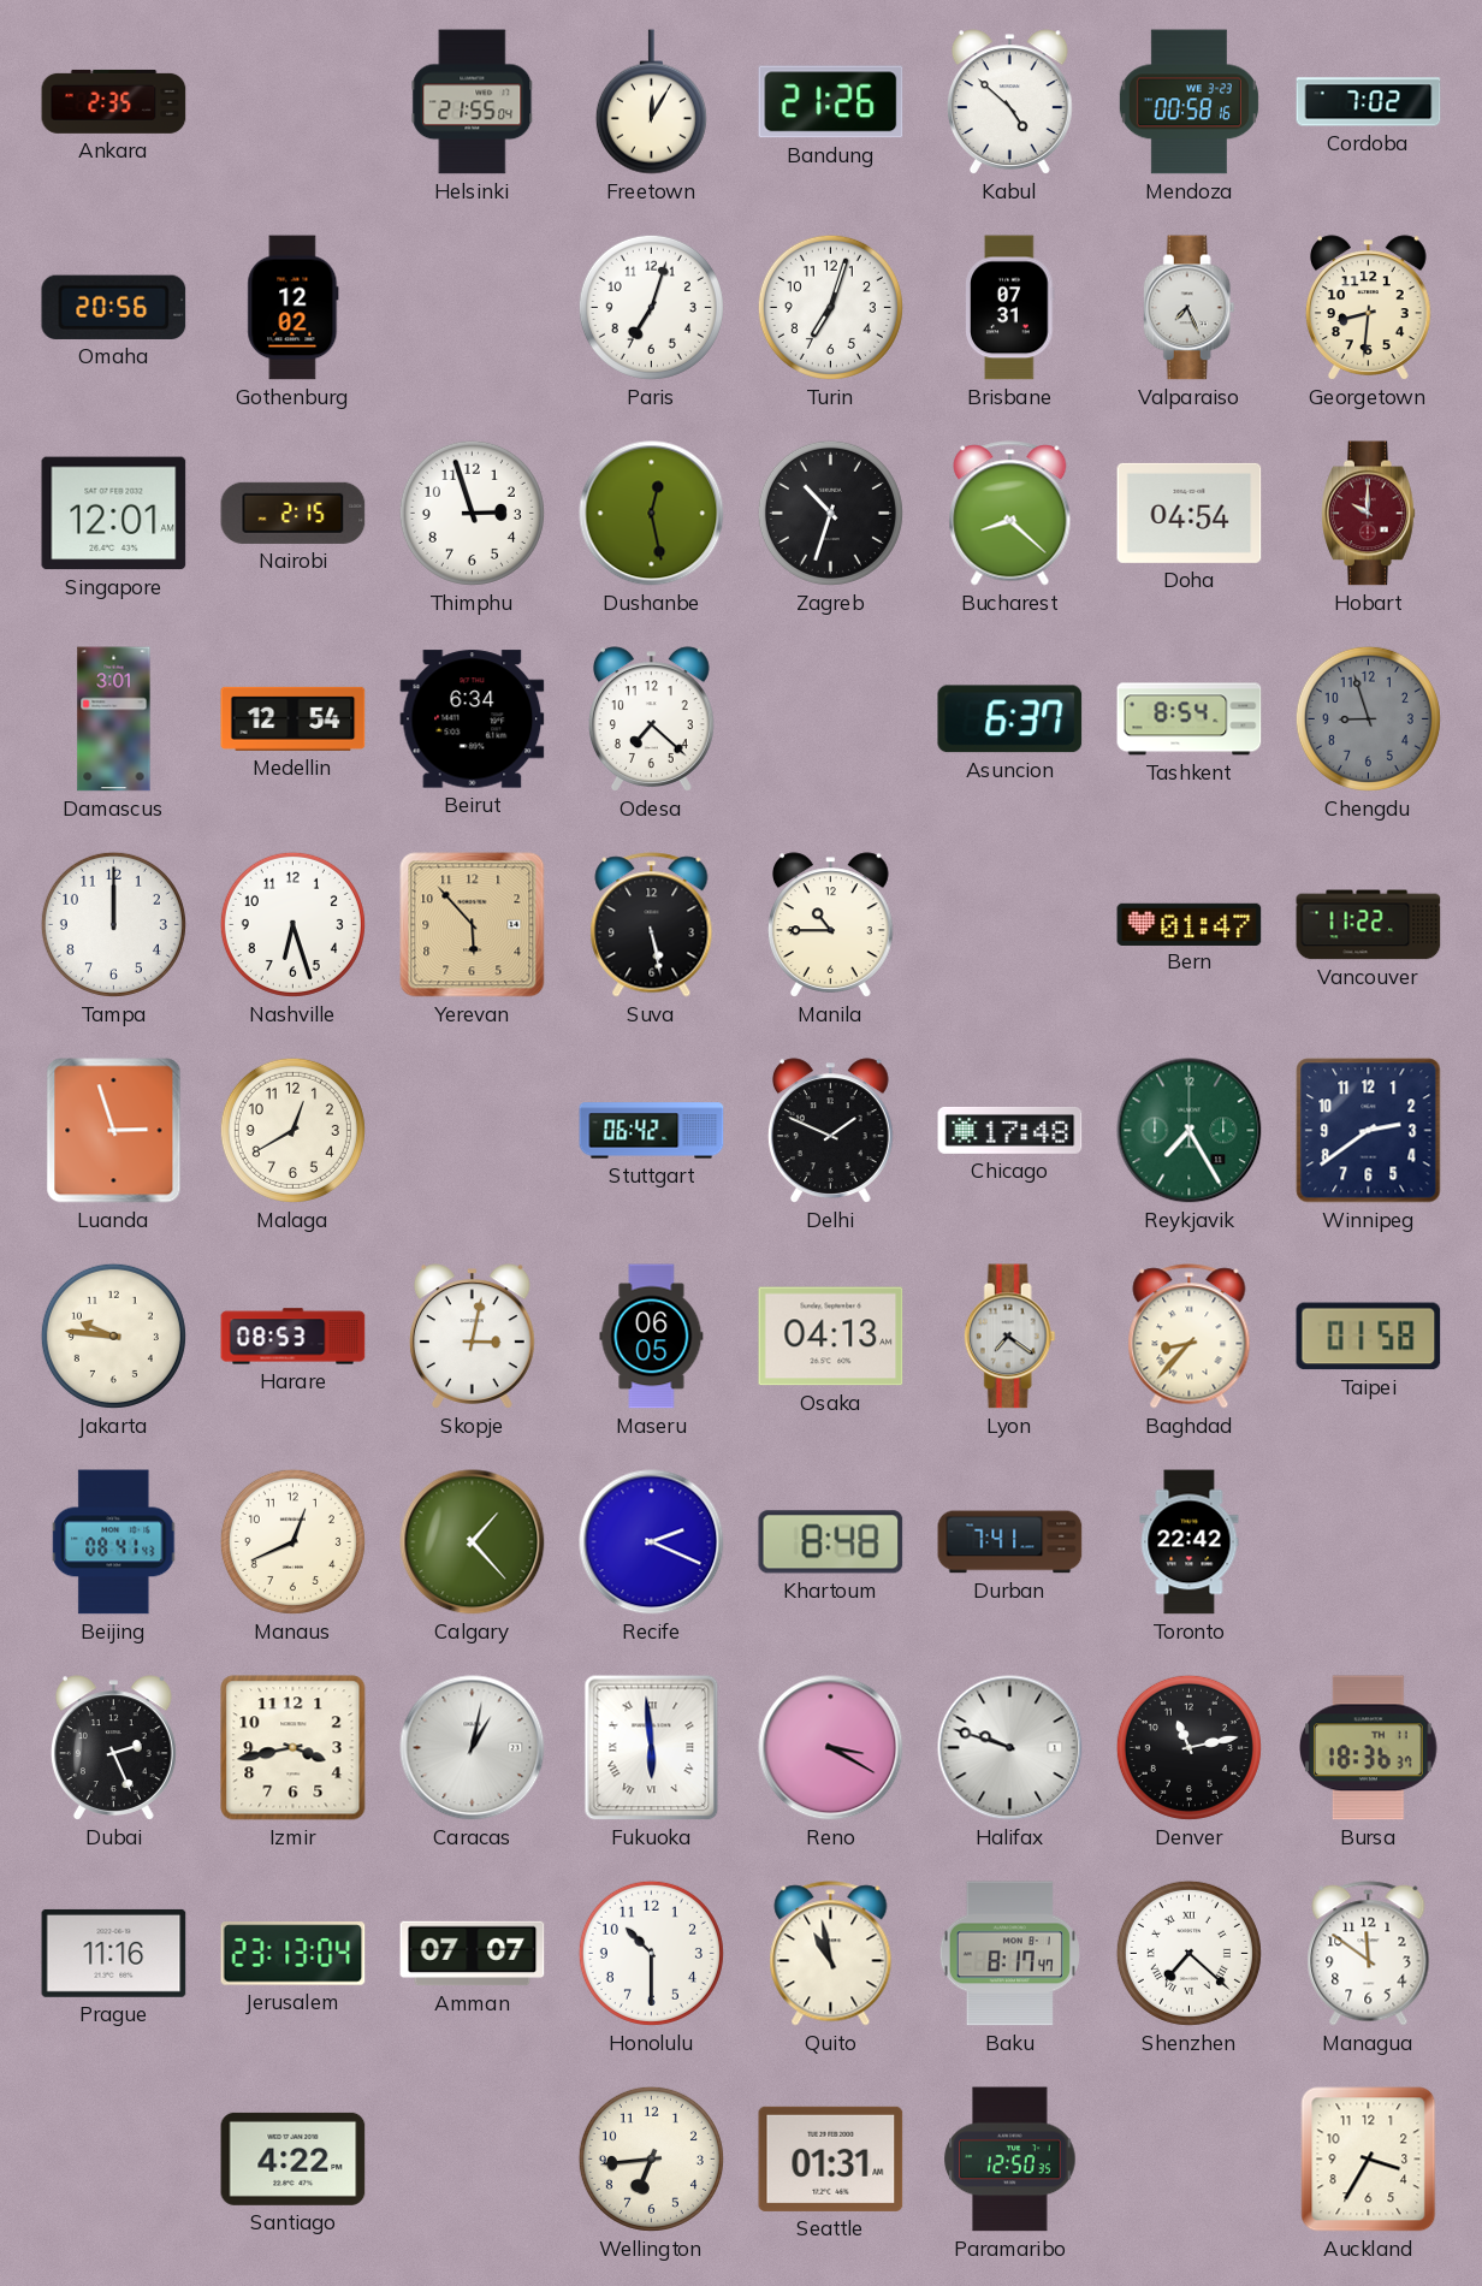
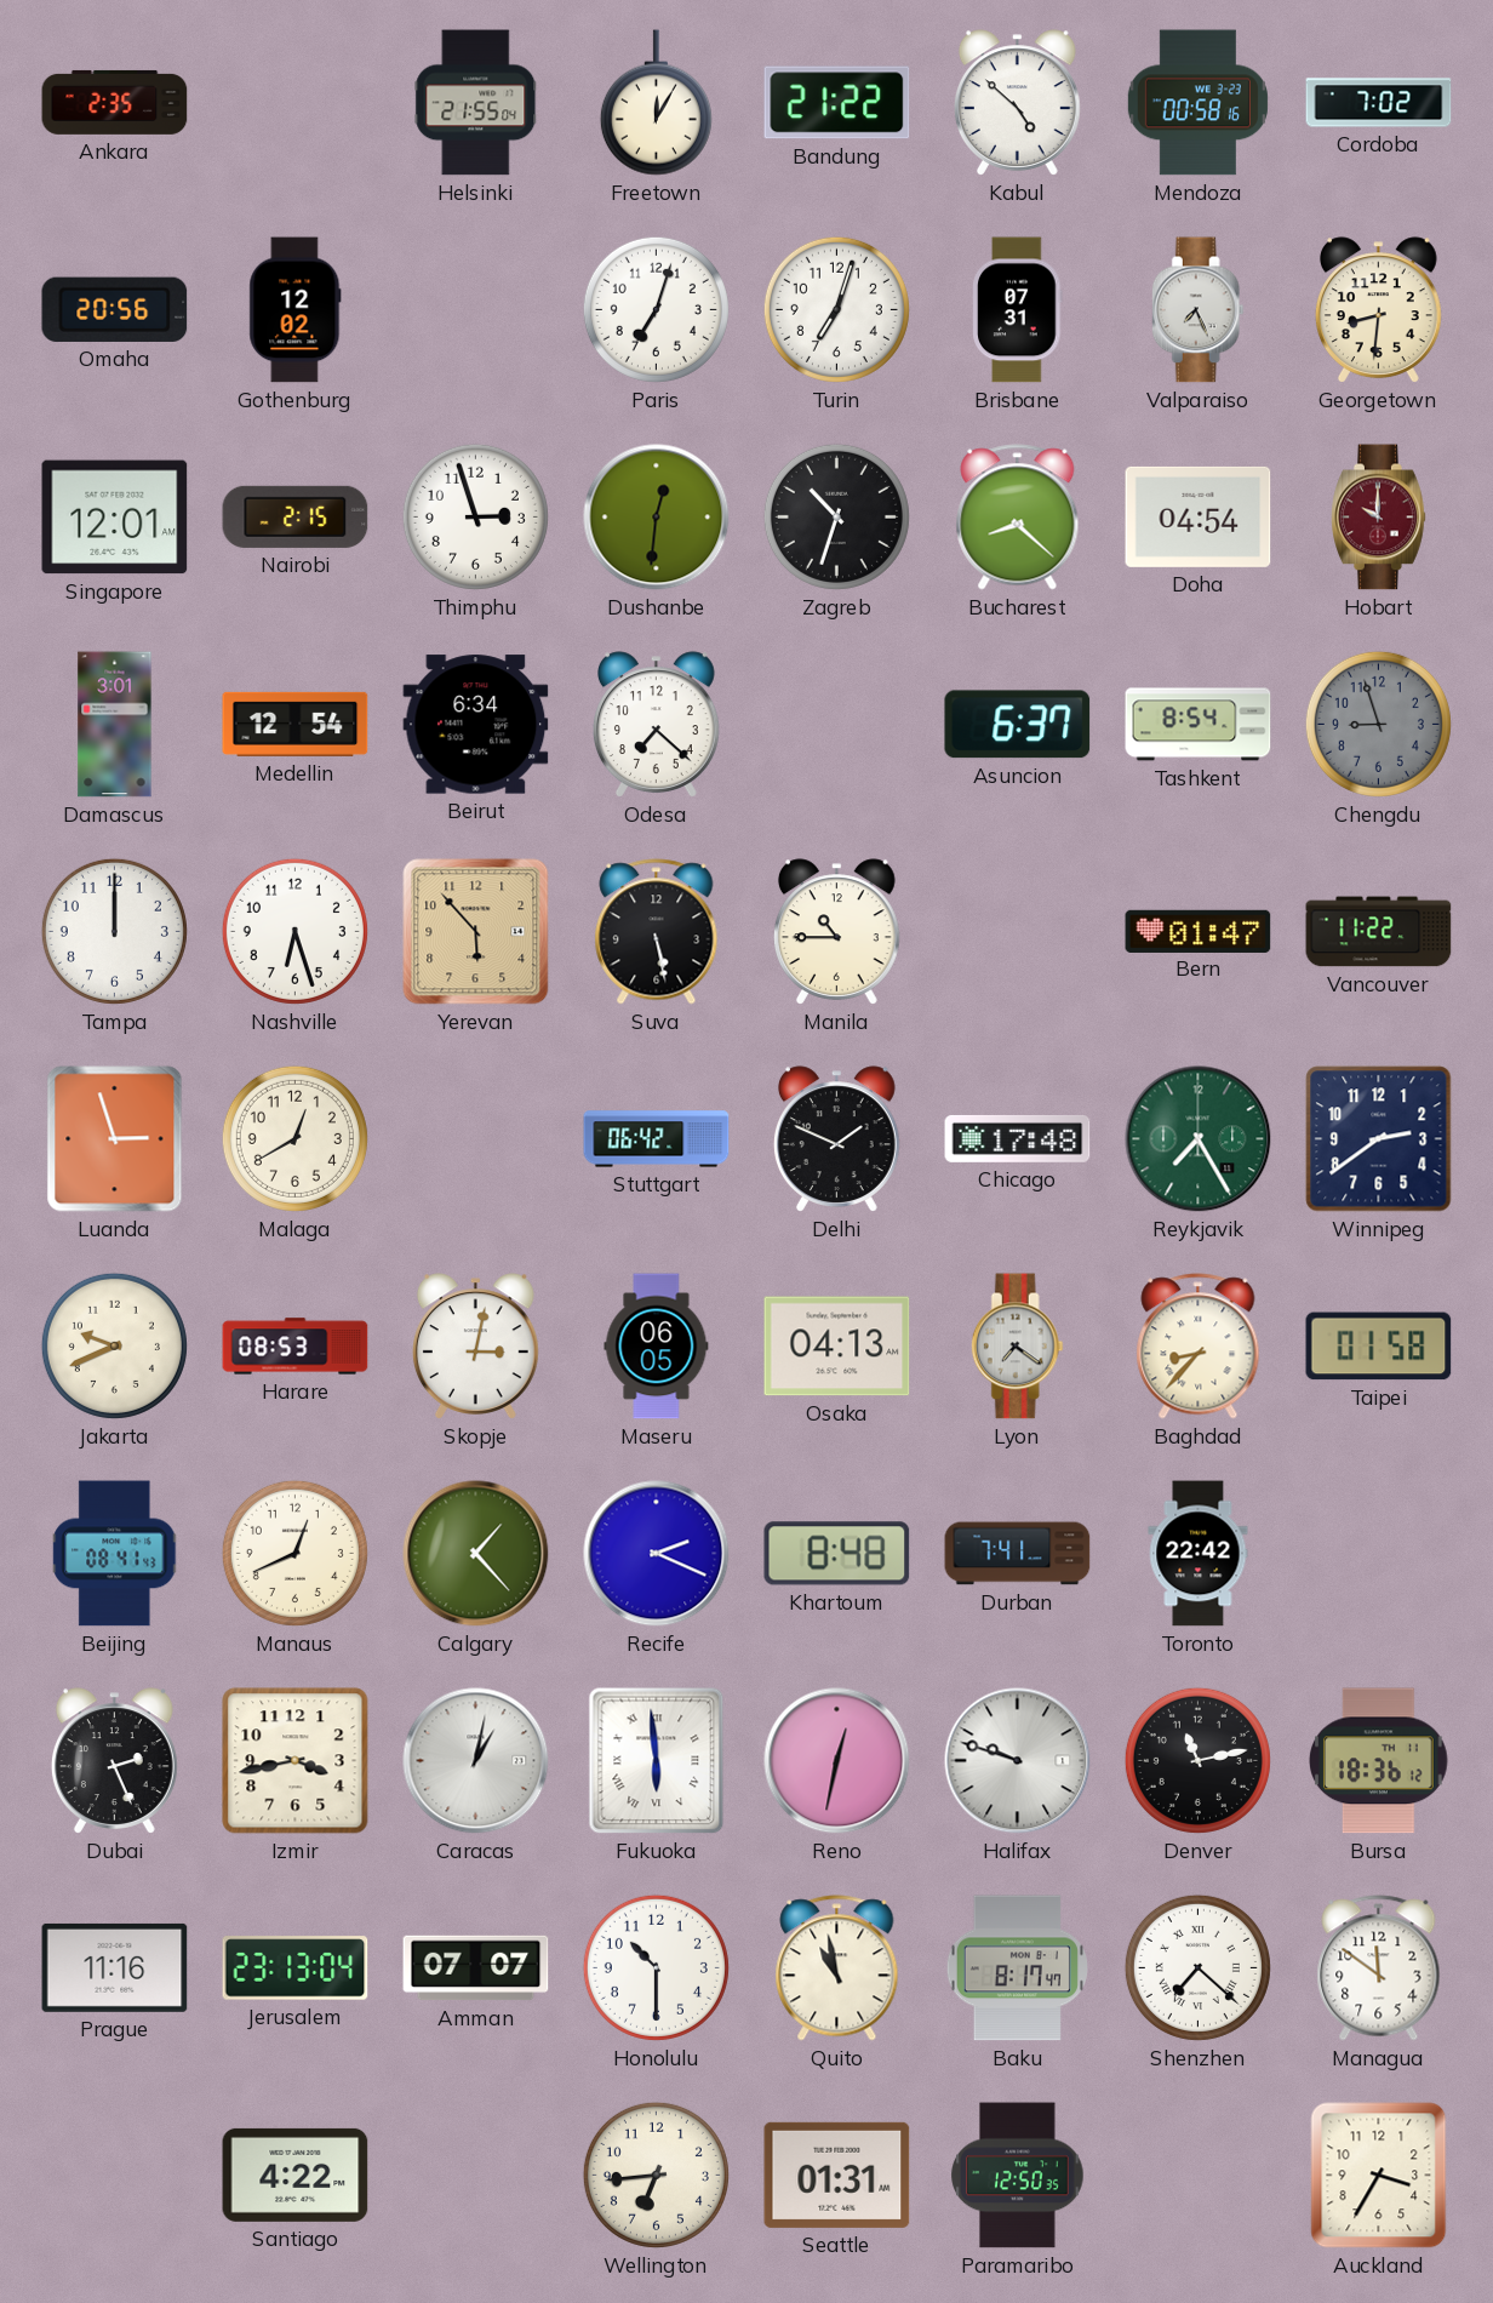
Bandung: 21:26 -> 21:22
Dushanbe: 12:28 -> 12:31
Jakarta: 9:46 -> 9:41
Reno: 3:20 -> 12:32
Bursa: 18:36:37 -> 18:36:12
